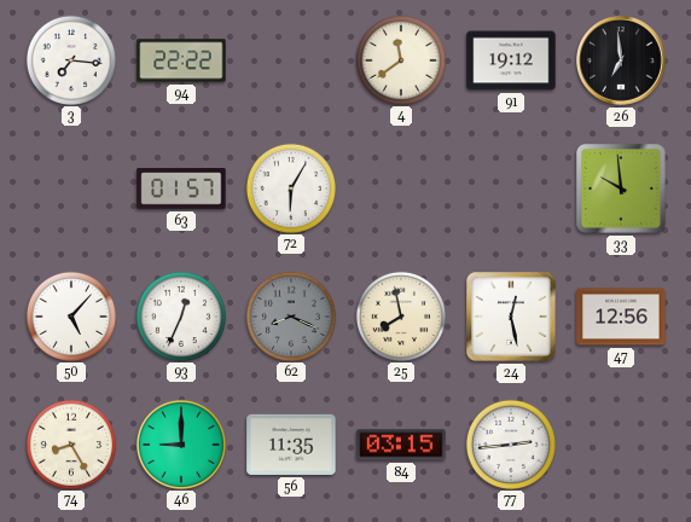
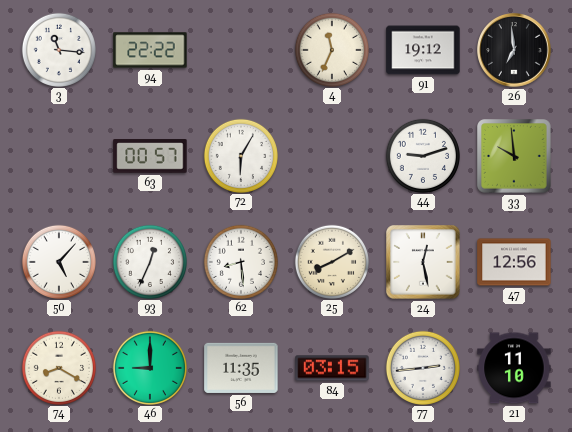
3: 7:16 -> 11:16
4: 11:39 -> 11:34
63: 01:57 -> 00:57
44: none -> 9:12
62: 8:19 -> 8:29
62 dial: grey -> white
25: 7:58 -> 8:10
74: 8:25 -> 8:20
21: none -> 11:10
